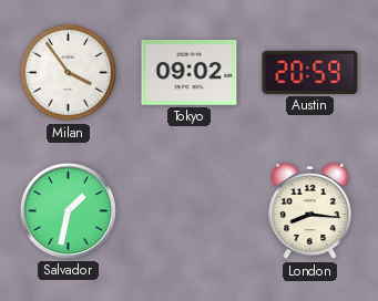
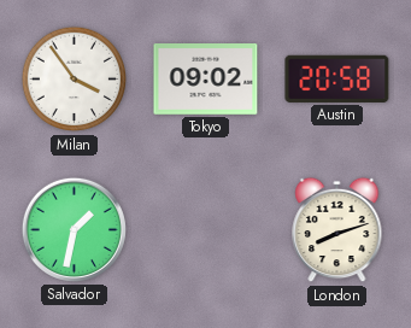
Austin: 20:59 -> 20:58
London: 8:16 -> 8:12
